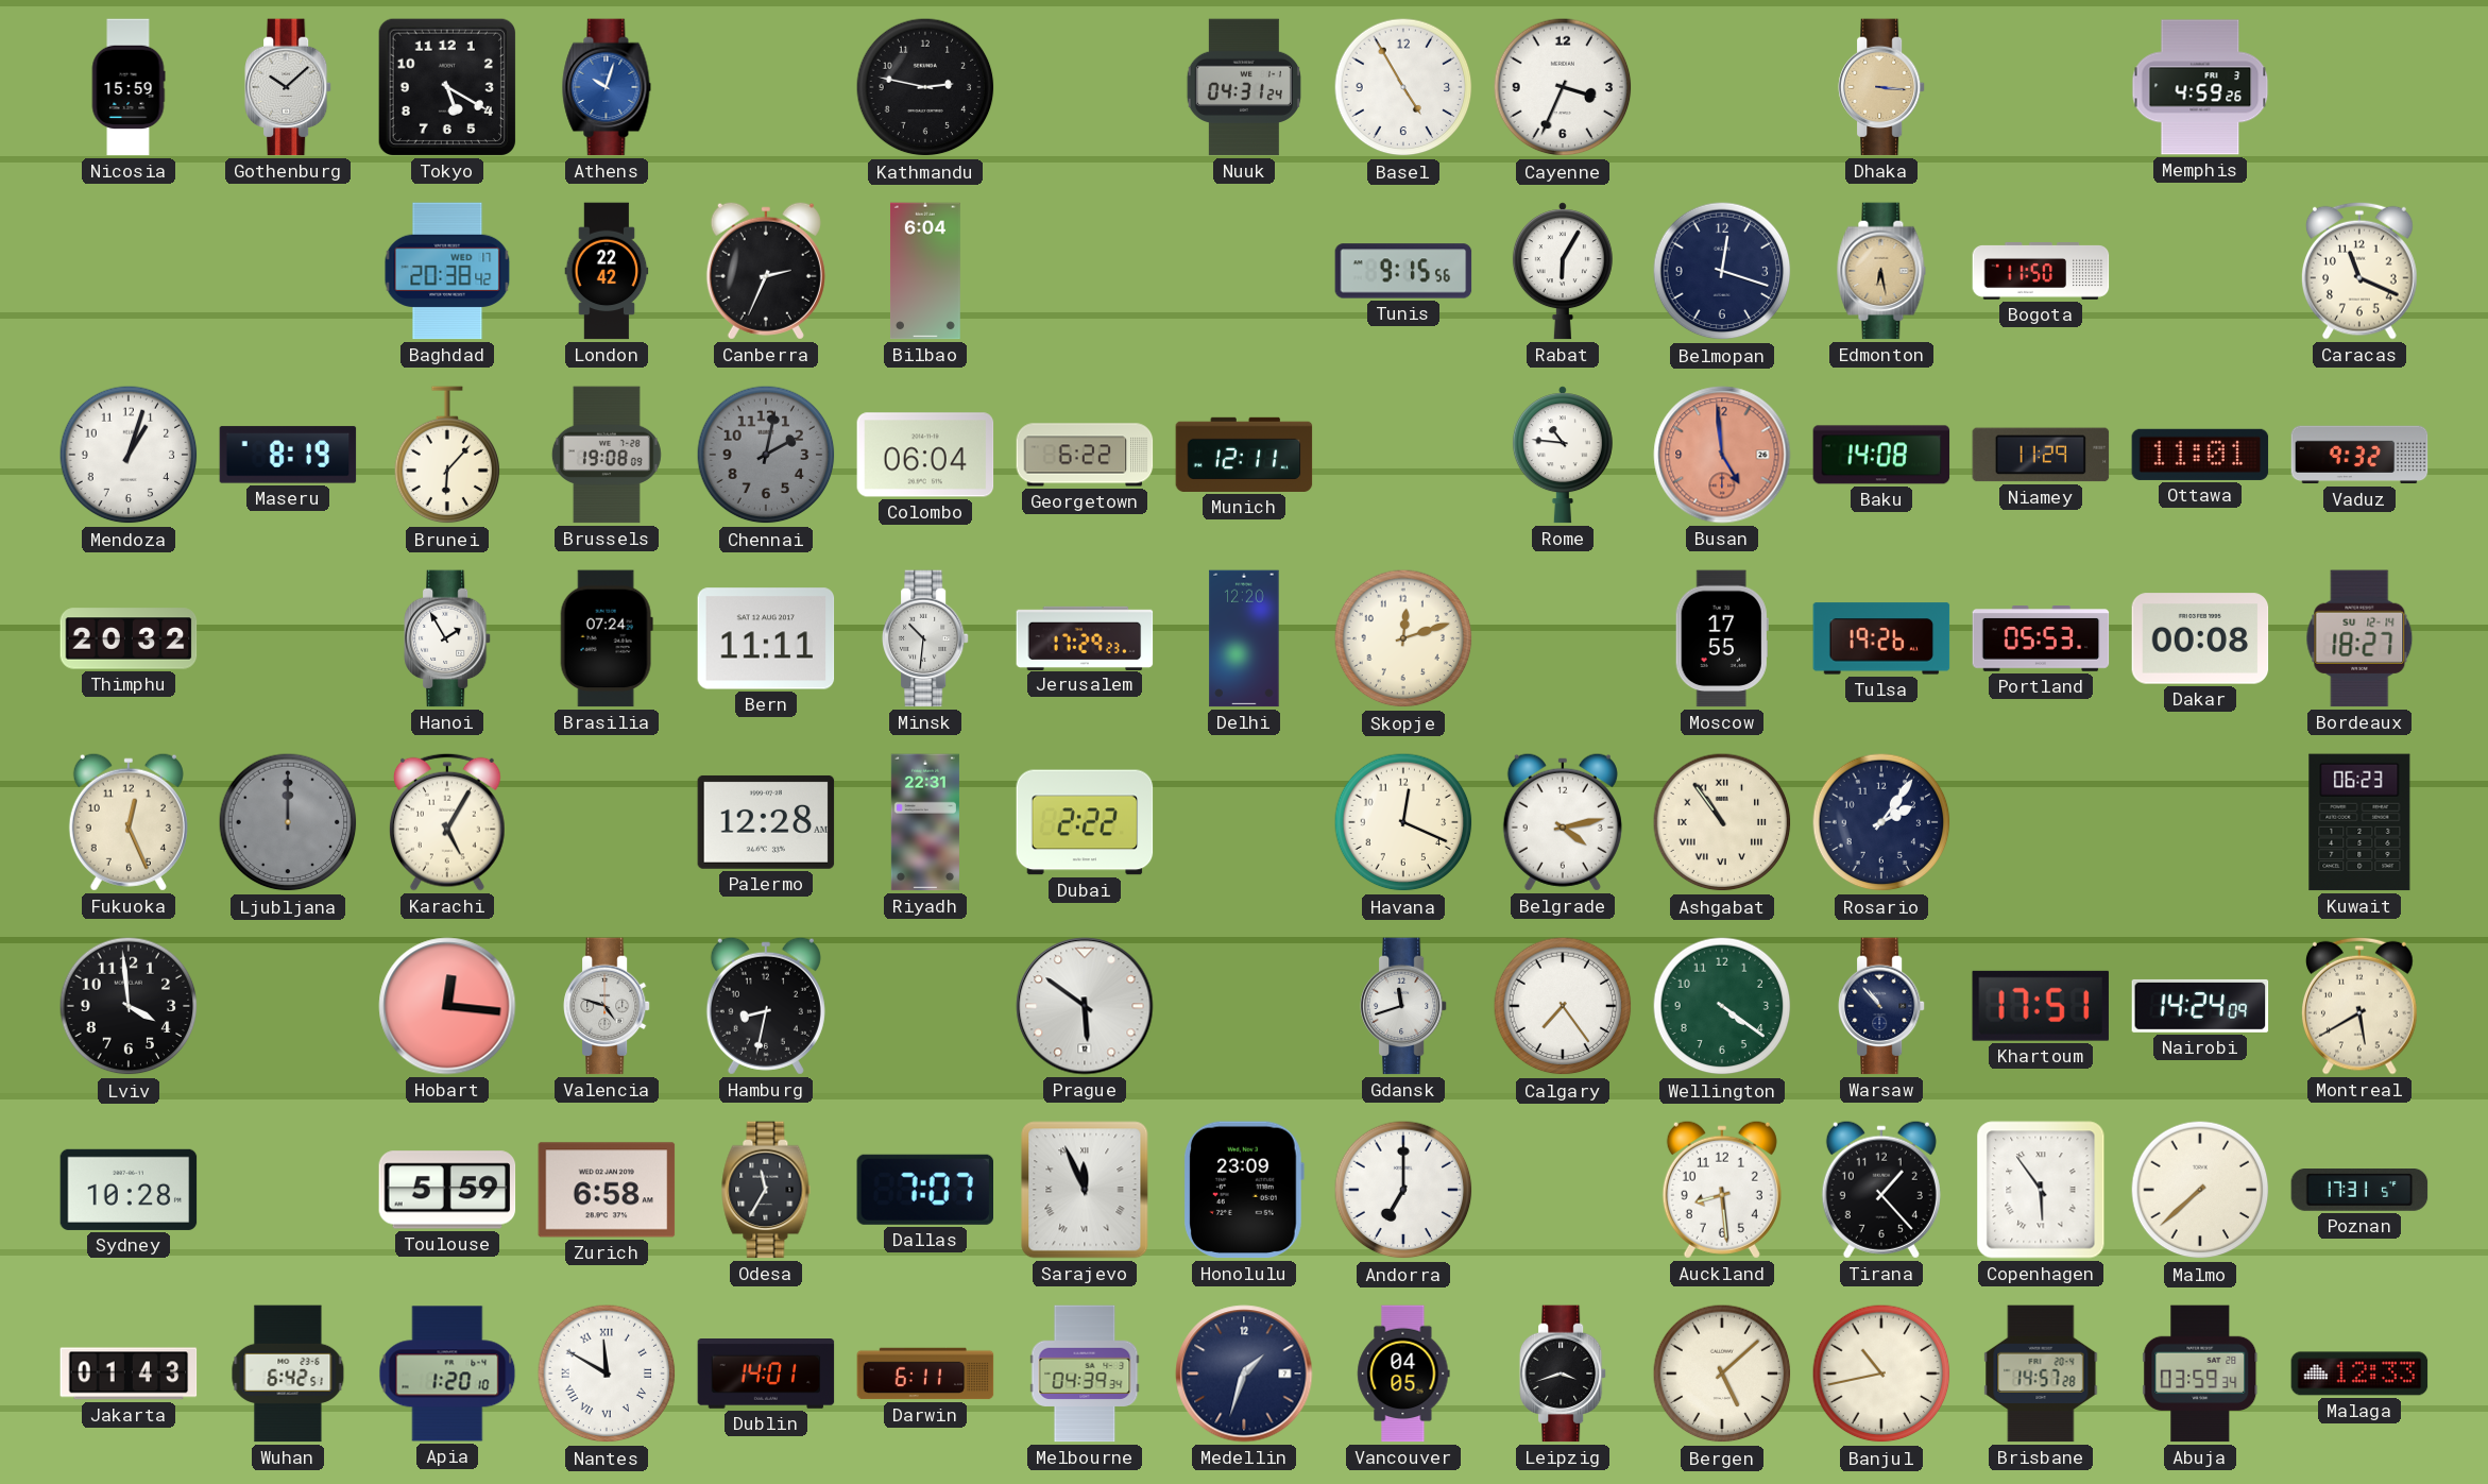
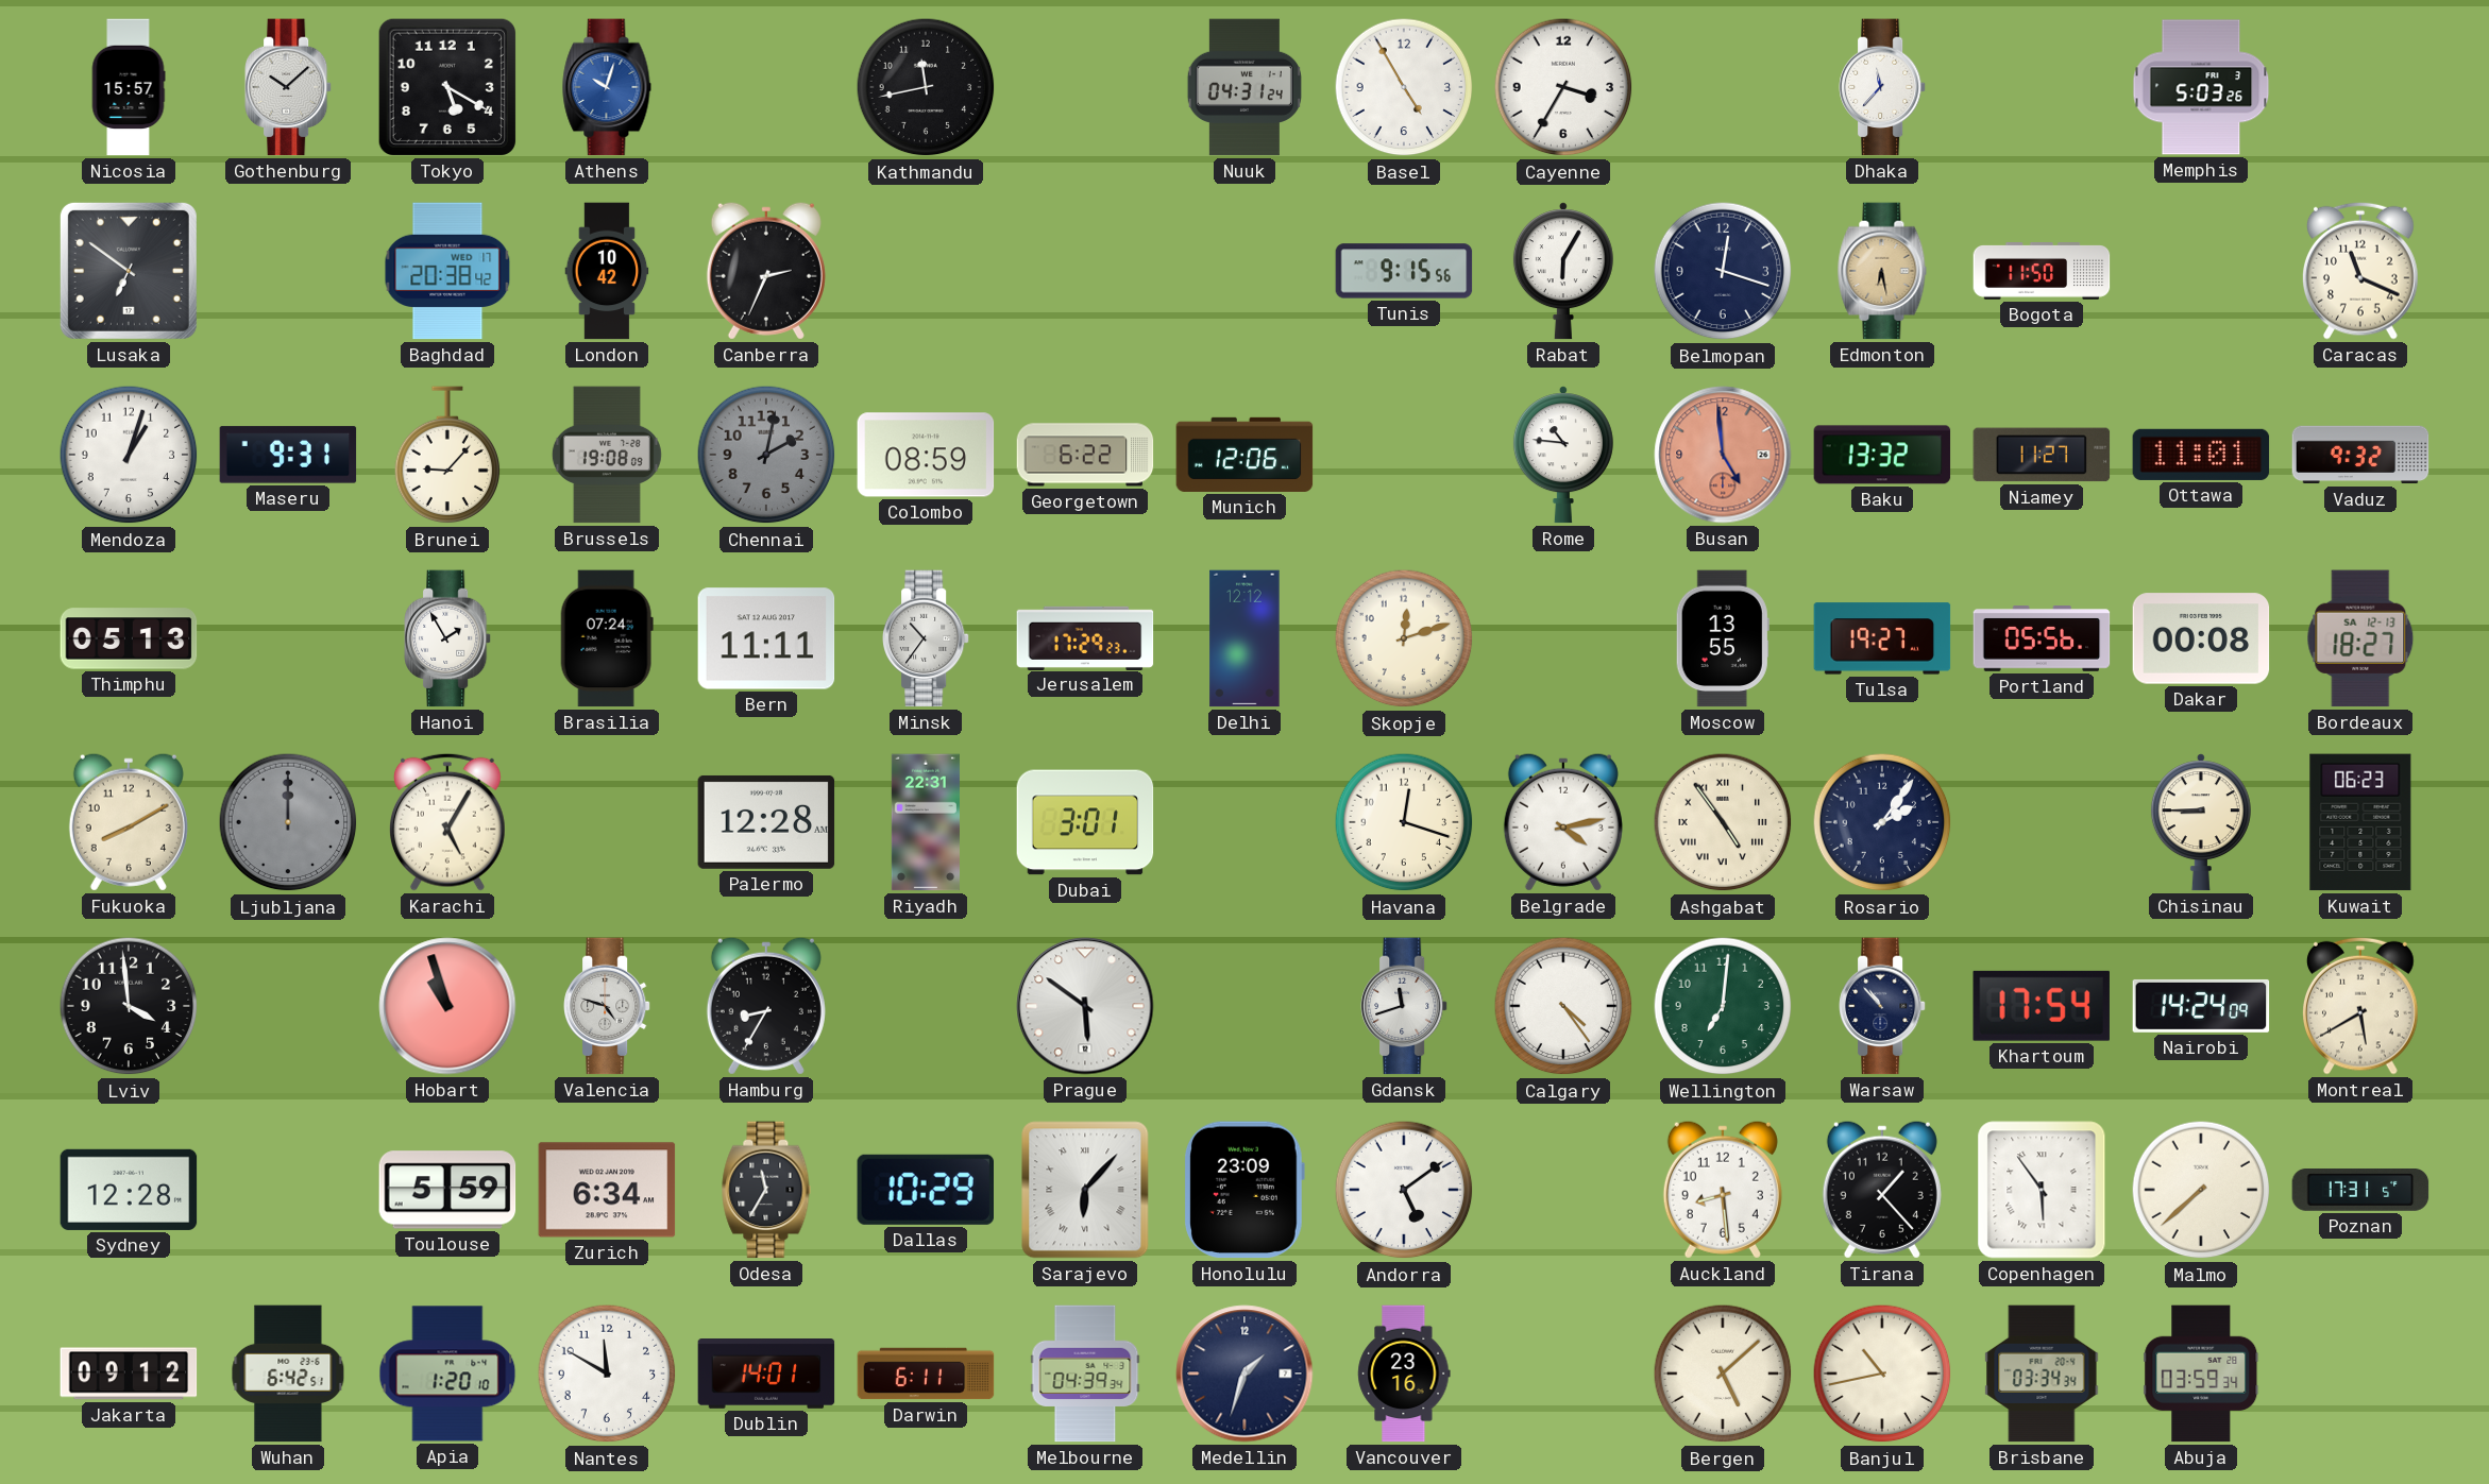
Nicosia: 15:59 -> 15:57
Kathmandu: 2:47 -> 11:43
Cayenne: 3:34 -> 3:35
Dhaka: 3:16 -> 11:37
Dhaka dial: champagne -> white
Memphis: 4:59 -> 5:03
Lusaka: none -> 6:51
London: 22:42 -> 10:42
Bilbao: 6:04 -> none
Maseru: 8:19 -> 9:31
Brunei: 6:07 -> 9:07
Colombo: 06:04 -> 08:59
Munich: 12:11 -> 12:06
Baku: 14:08 -> 13:32
Niamey: 11:29 -> 11:27
Thimphu: 20:32 -> 05:13
Minsk: 10:31 -> 10:36
Delhi: 12:20 -> 12:12
Moscow: 17:55 -> 13:55
Tulsa: 19:26 -> 19:27
Portland: 05:53 -> 05:56
Bordeaux date: SU 12-14 -> SA 12-13
Fukuoka: 12:26 -> 8:10
Dubai: 2:22 -> 3:01
Havana: 12:19 -> 12:18
Ashgabat: 10:54 -> 4:54
Chisinau: none -> 8:45
Hobart: 12:16 -> 10:57
Hamburg: 8:32 -> 8:35
Calgary: 7:24 -> 4:24
Wellington: 4:21 -> 7:01
Khartoum: 17:51 -> 17:54
Sydney: 10:28 -> 12:28
Zurich: 6:58 -> 6:34
Dallas: 7:07 -> 10:29
Sarajevo: 11:56 -> 6:07
Andorra: 7:00 -> 5:09
Jakarta: 01:43 -> 09:12
Nantes numerals: Roman -> Arabic
Vancouver: 04:05 -> 23:16
Leipzig: 3:42 -> none
Brisbane: 14:57 -> 03:34
Malaga: 12:33 -> none
